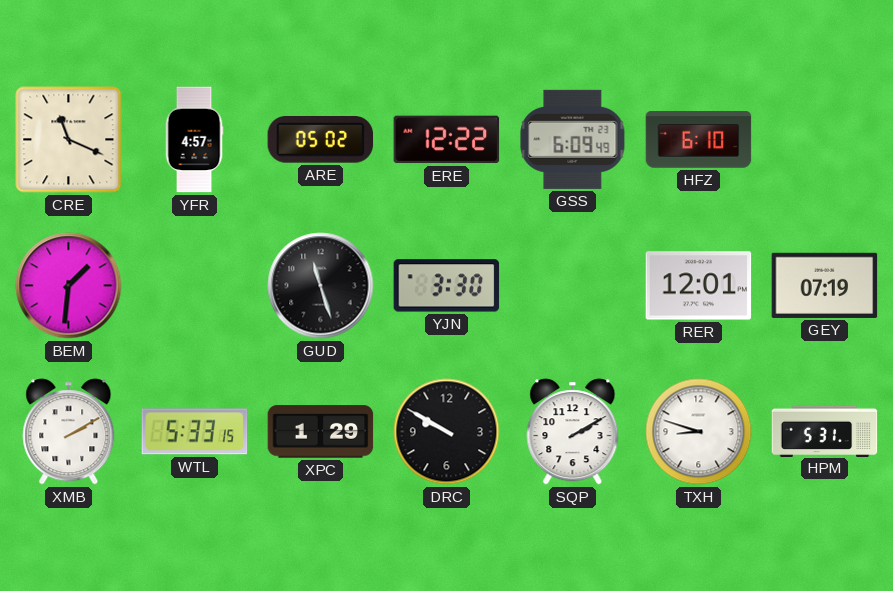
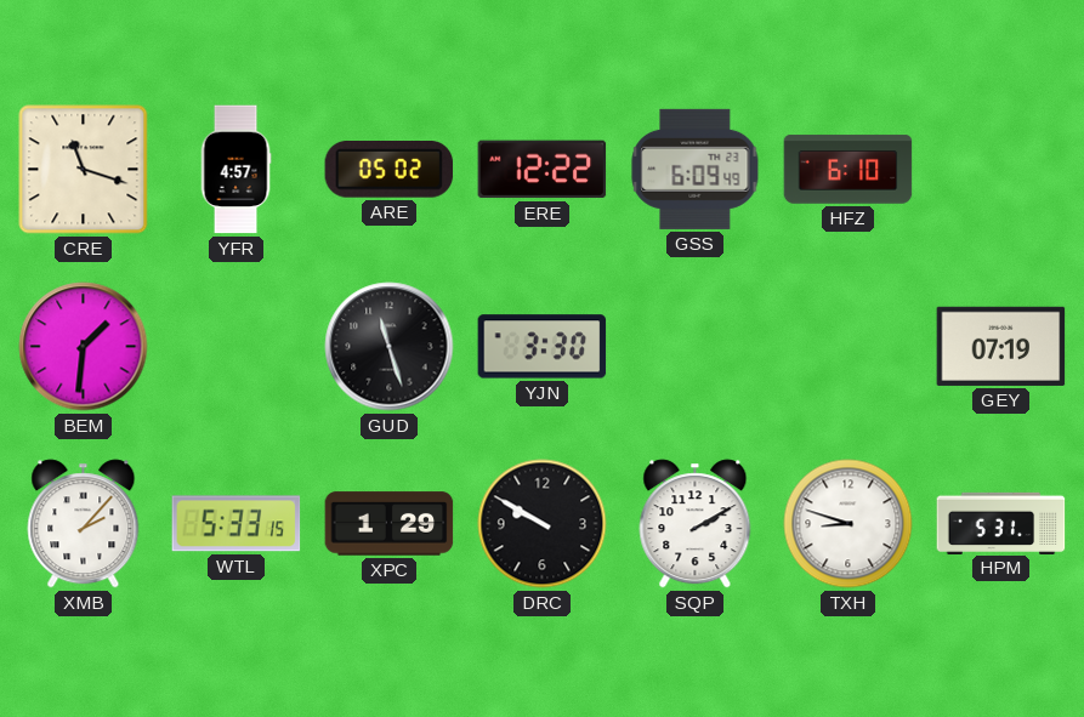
CRE: 11:19 -> 11:18
RER: 12:01 -> none
XMB: 2:10 -> 2:07
